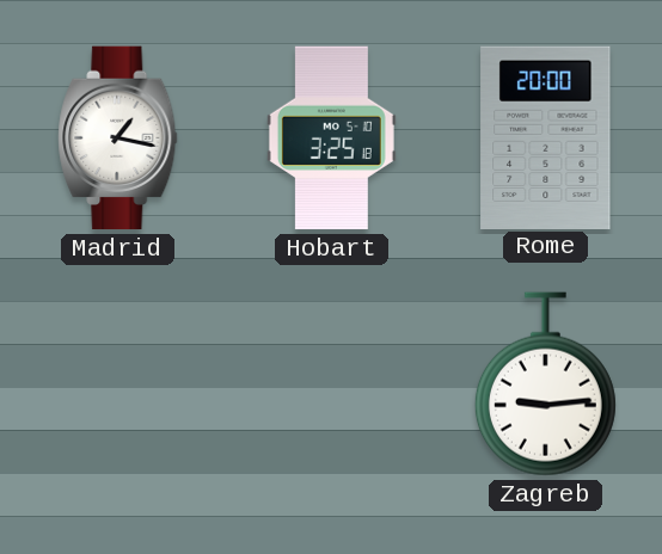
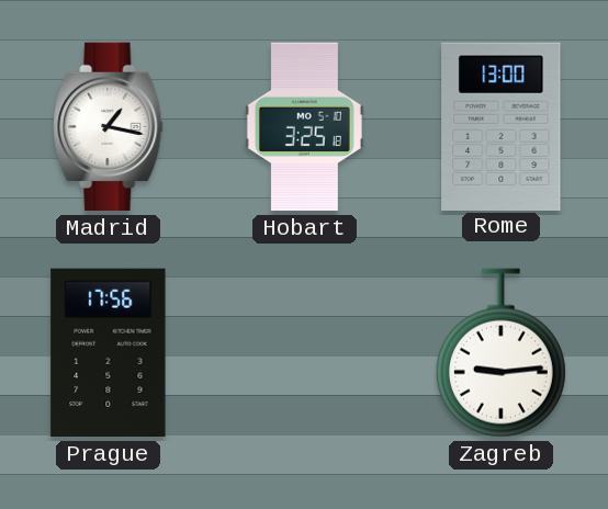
Rome: 20:00 -> 13:00
Prague: none -> 17:56
